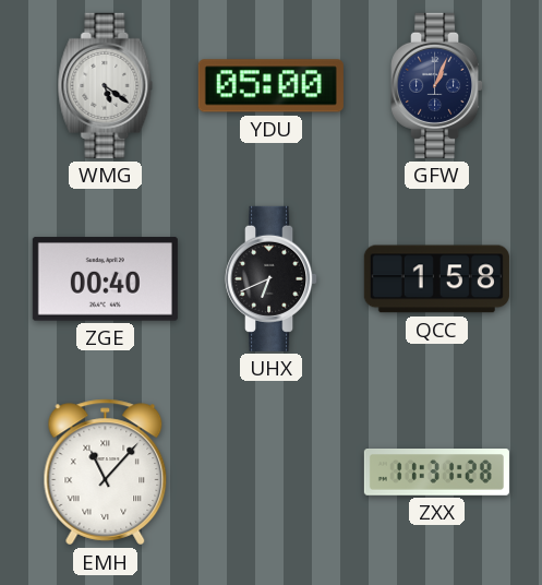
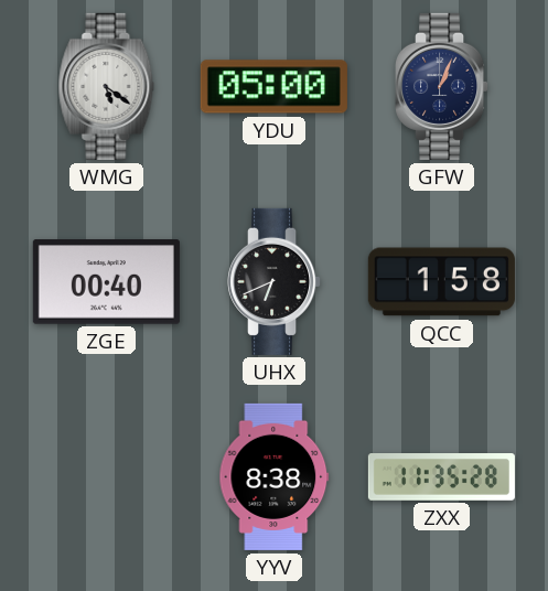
EMH: 11:07 -> none
YYV: none -> 8:38
ZXX: 11:31 -> 11:35
